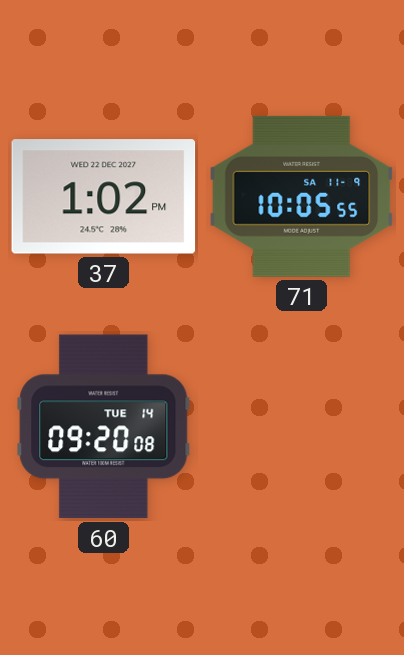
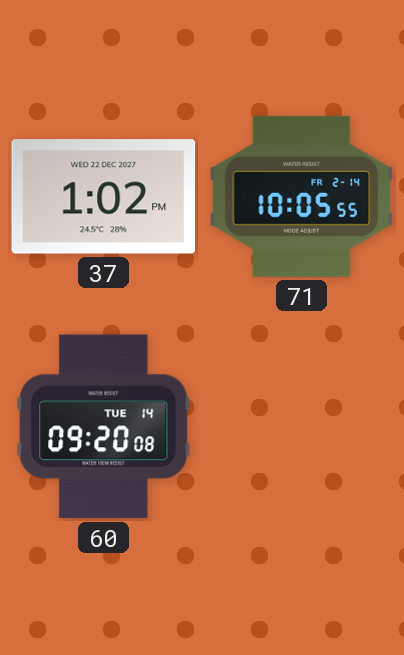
71 date: SA 11-9 -> FR 2-14
